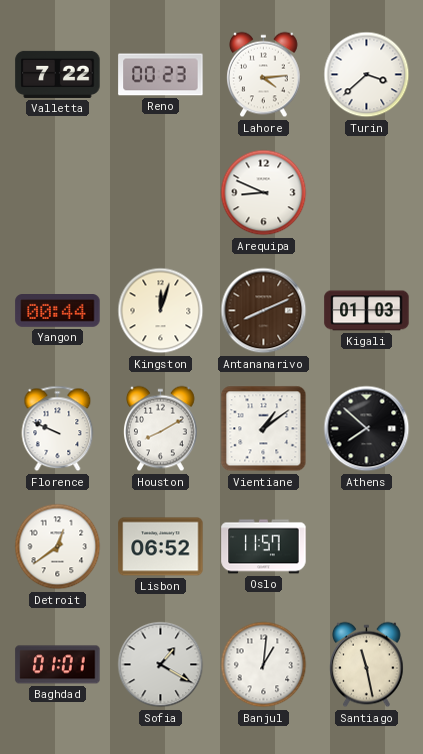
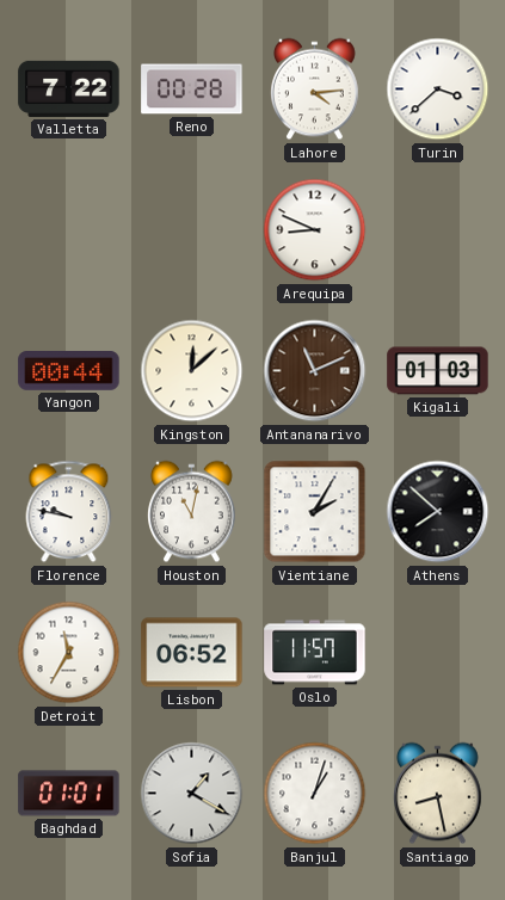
Reno: 00:23 -> 00:28
Kingston: 12:03 -> 12:08
Antananarivo: 8:11 -> 11:11
Florence: 9:49 -> 9:47
Houston: 8:10 -> 11:02
Vientiane: 1:09 -> 2:05
Detroit: 12:39 -> 11:35
Banjul: 1:01 -> 1:03
Santiago: 11:28 -> 8:28
